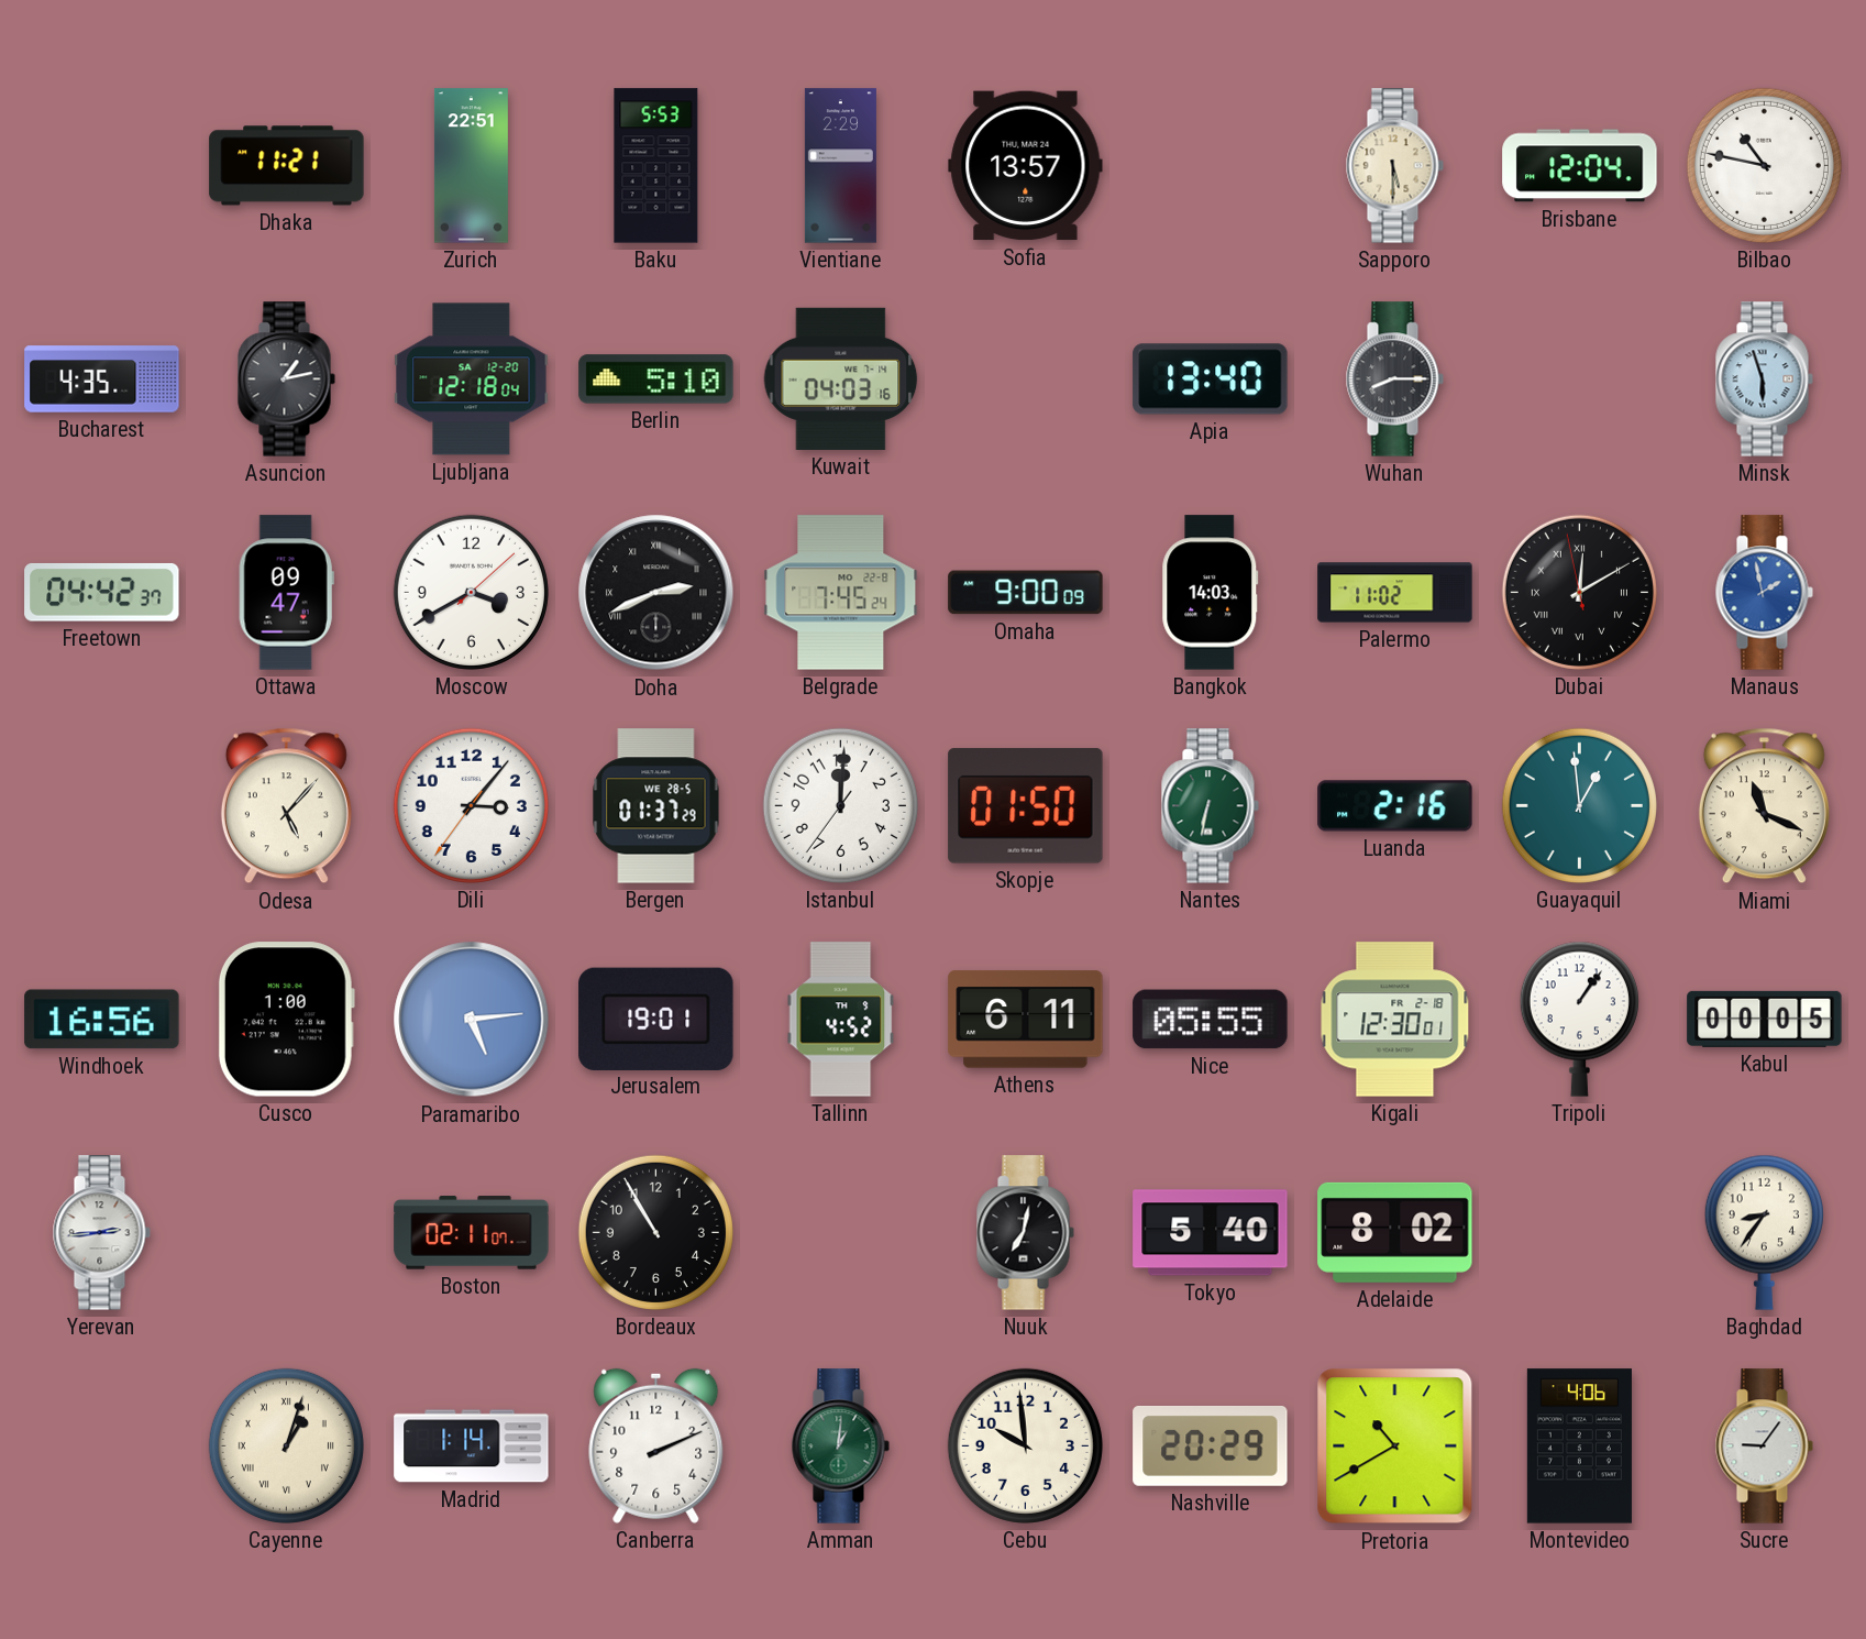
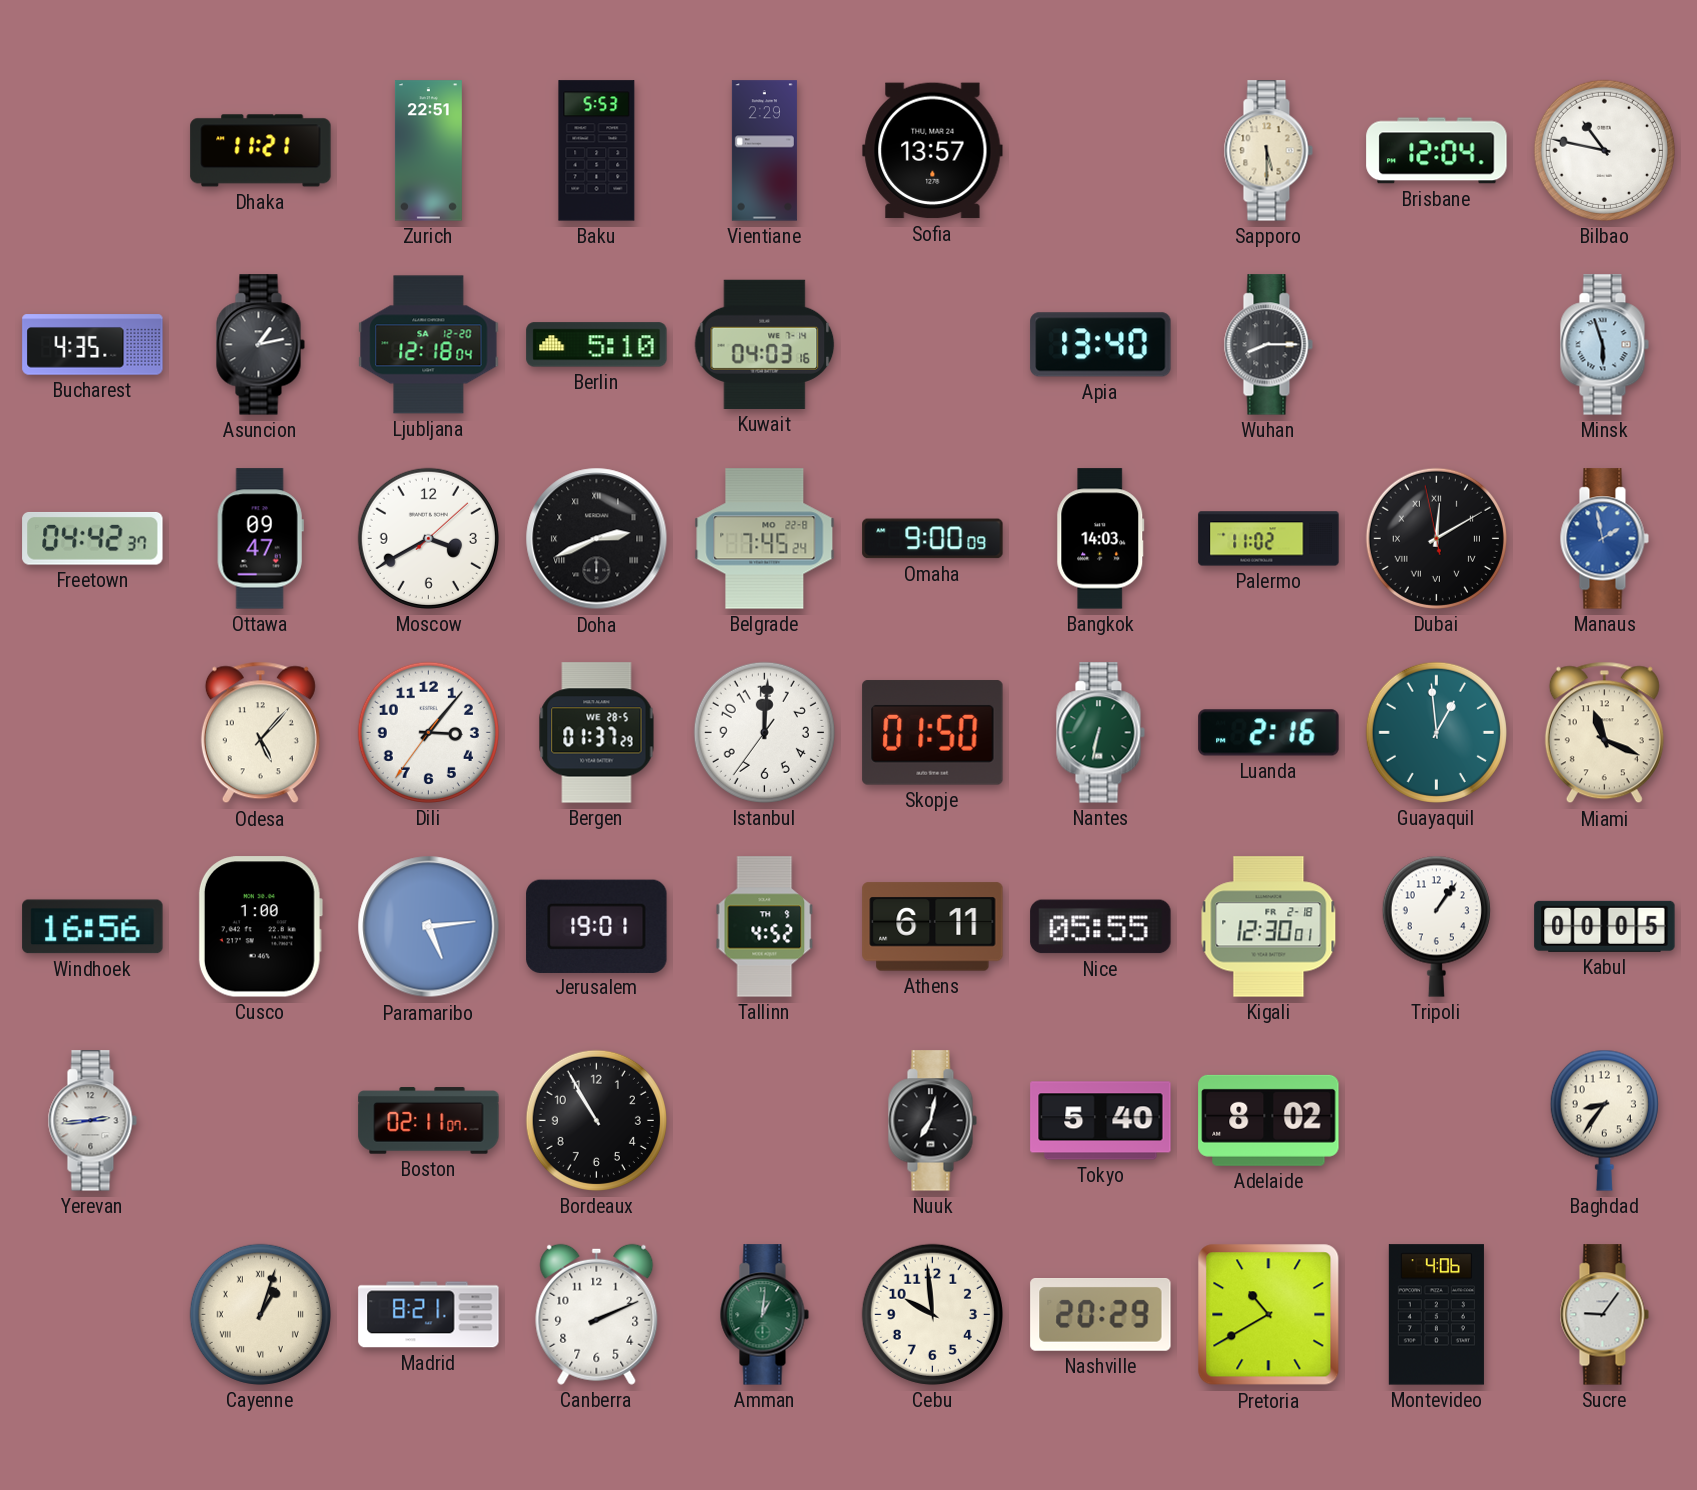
Madrid: 1:14 -> 8:21
